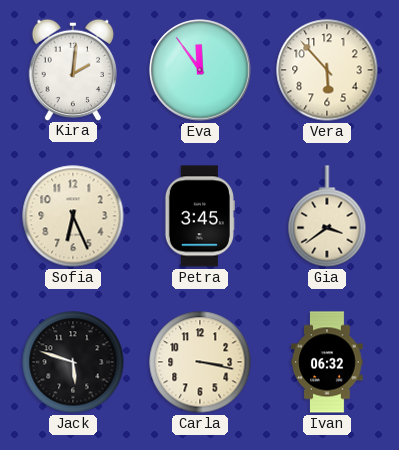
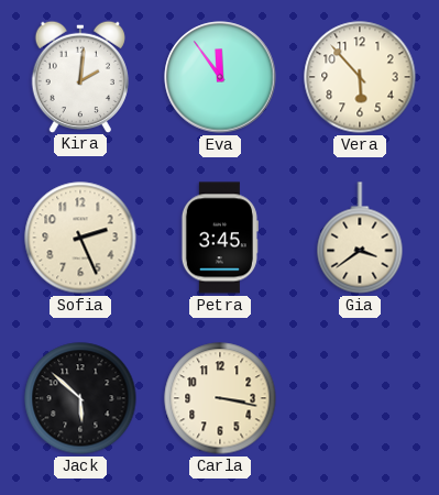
Sofia: 6:26 -> 2:26
Jack: 5:48 -> 5:52
Ivan: 06:32 -> none
